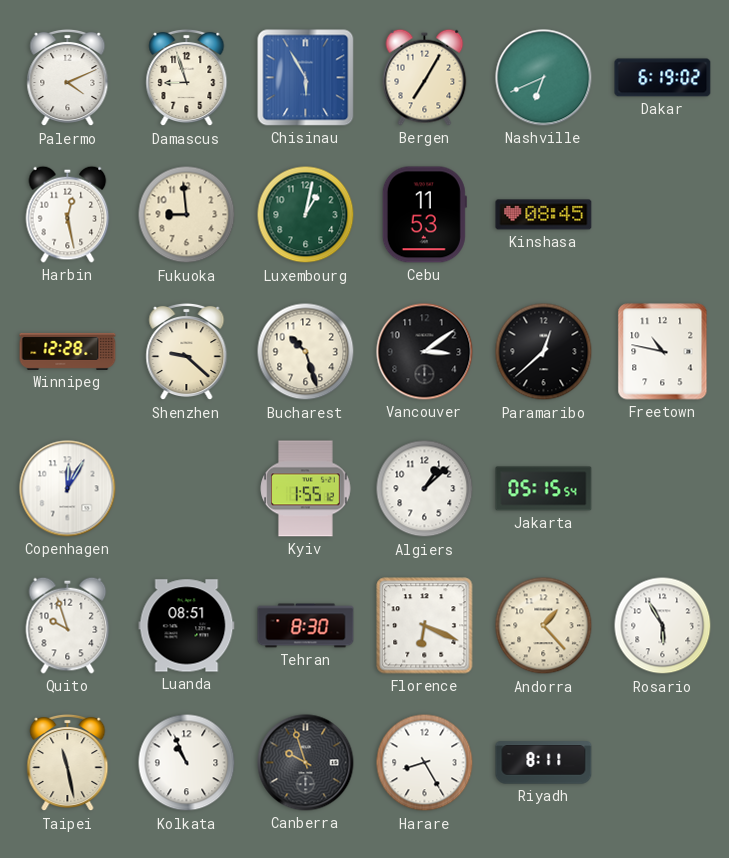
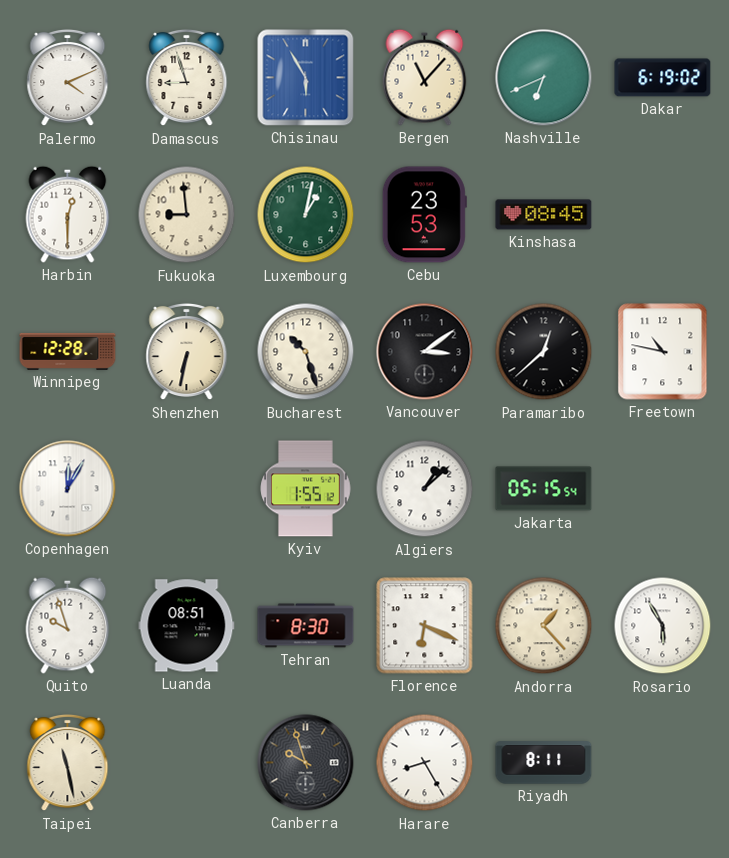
Bergen: 7:05 -> 11:07
Harbin: 12:28 -> 12:30
Cebu: 11:53 -> 23:53
Shenzhen: 9:22 -> 6:32
Kolkata: 10:56 -> none
